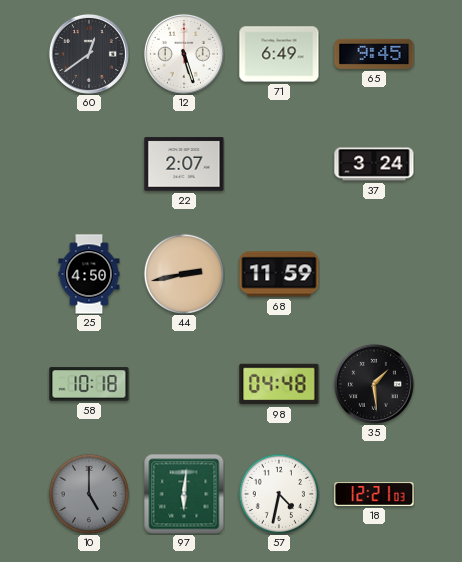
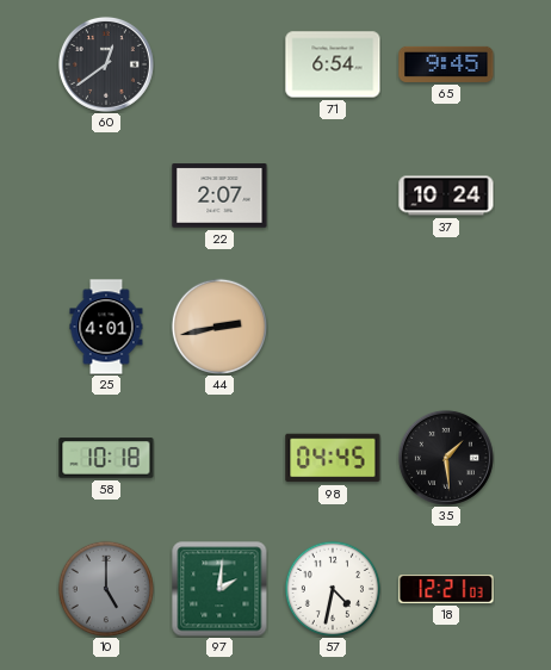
12: 5:27 -> none
71: 6:49 -> 6:54
37: 3:24 -> 10:24
25: 4:50 -> 4:01
68: 11:59 -> none
98: 04:48 -> 04:45
97: 6:01 -> 2:01
